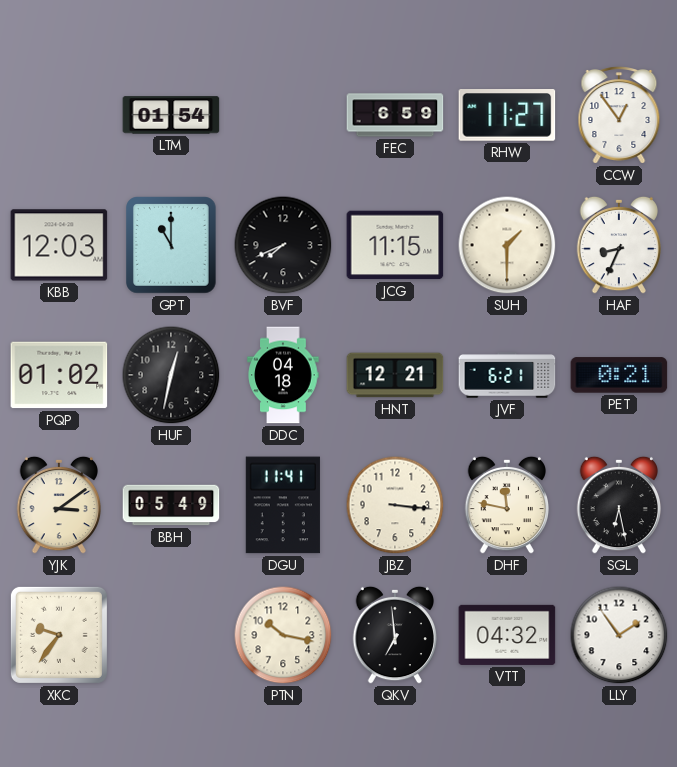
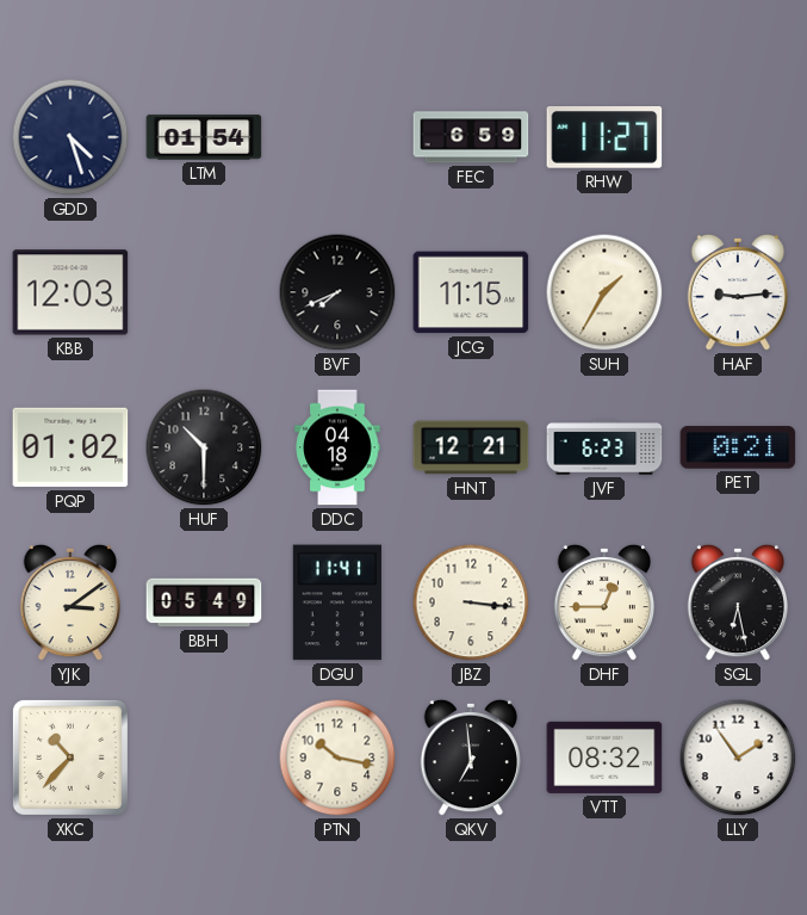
GDD: none -> 4:27
CCW: 12:54 -> none
GPT: 11:00 -> none
SUH: 1:30 -> 1:35
HAF: 8:34 -> 9:14
HUF: 12:32 -> 10:30
JVF: 6:21 -> 6:23
DHF: 11:47 -> 12:45
XKC: 9:36 -> 10:37
VTT: 04:32 -> 08:32
